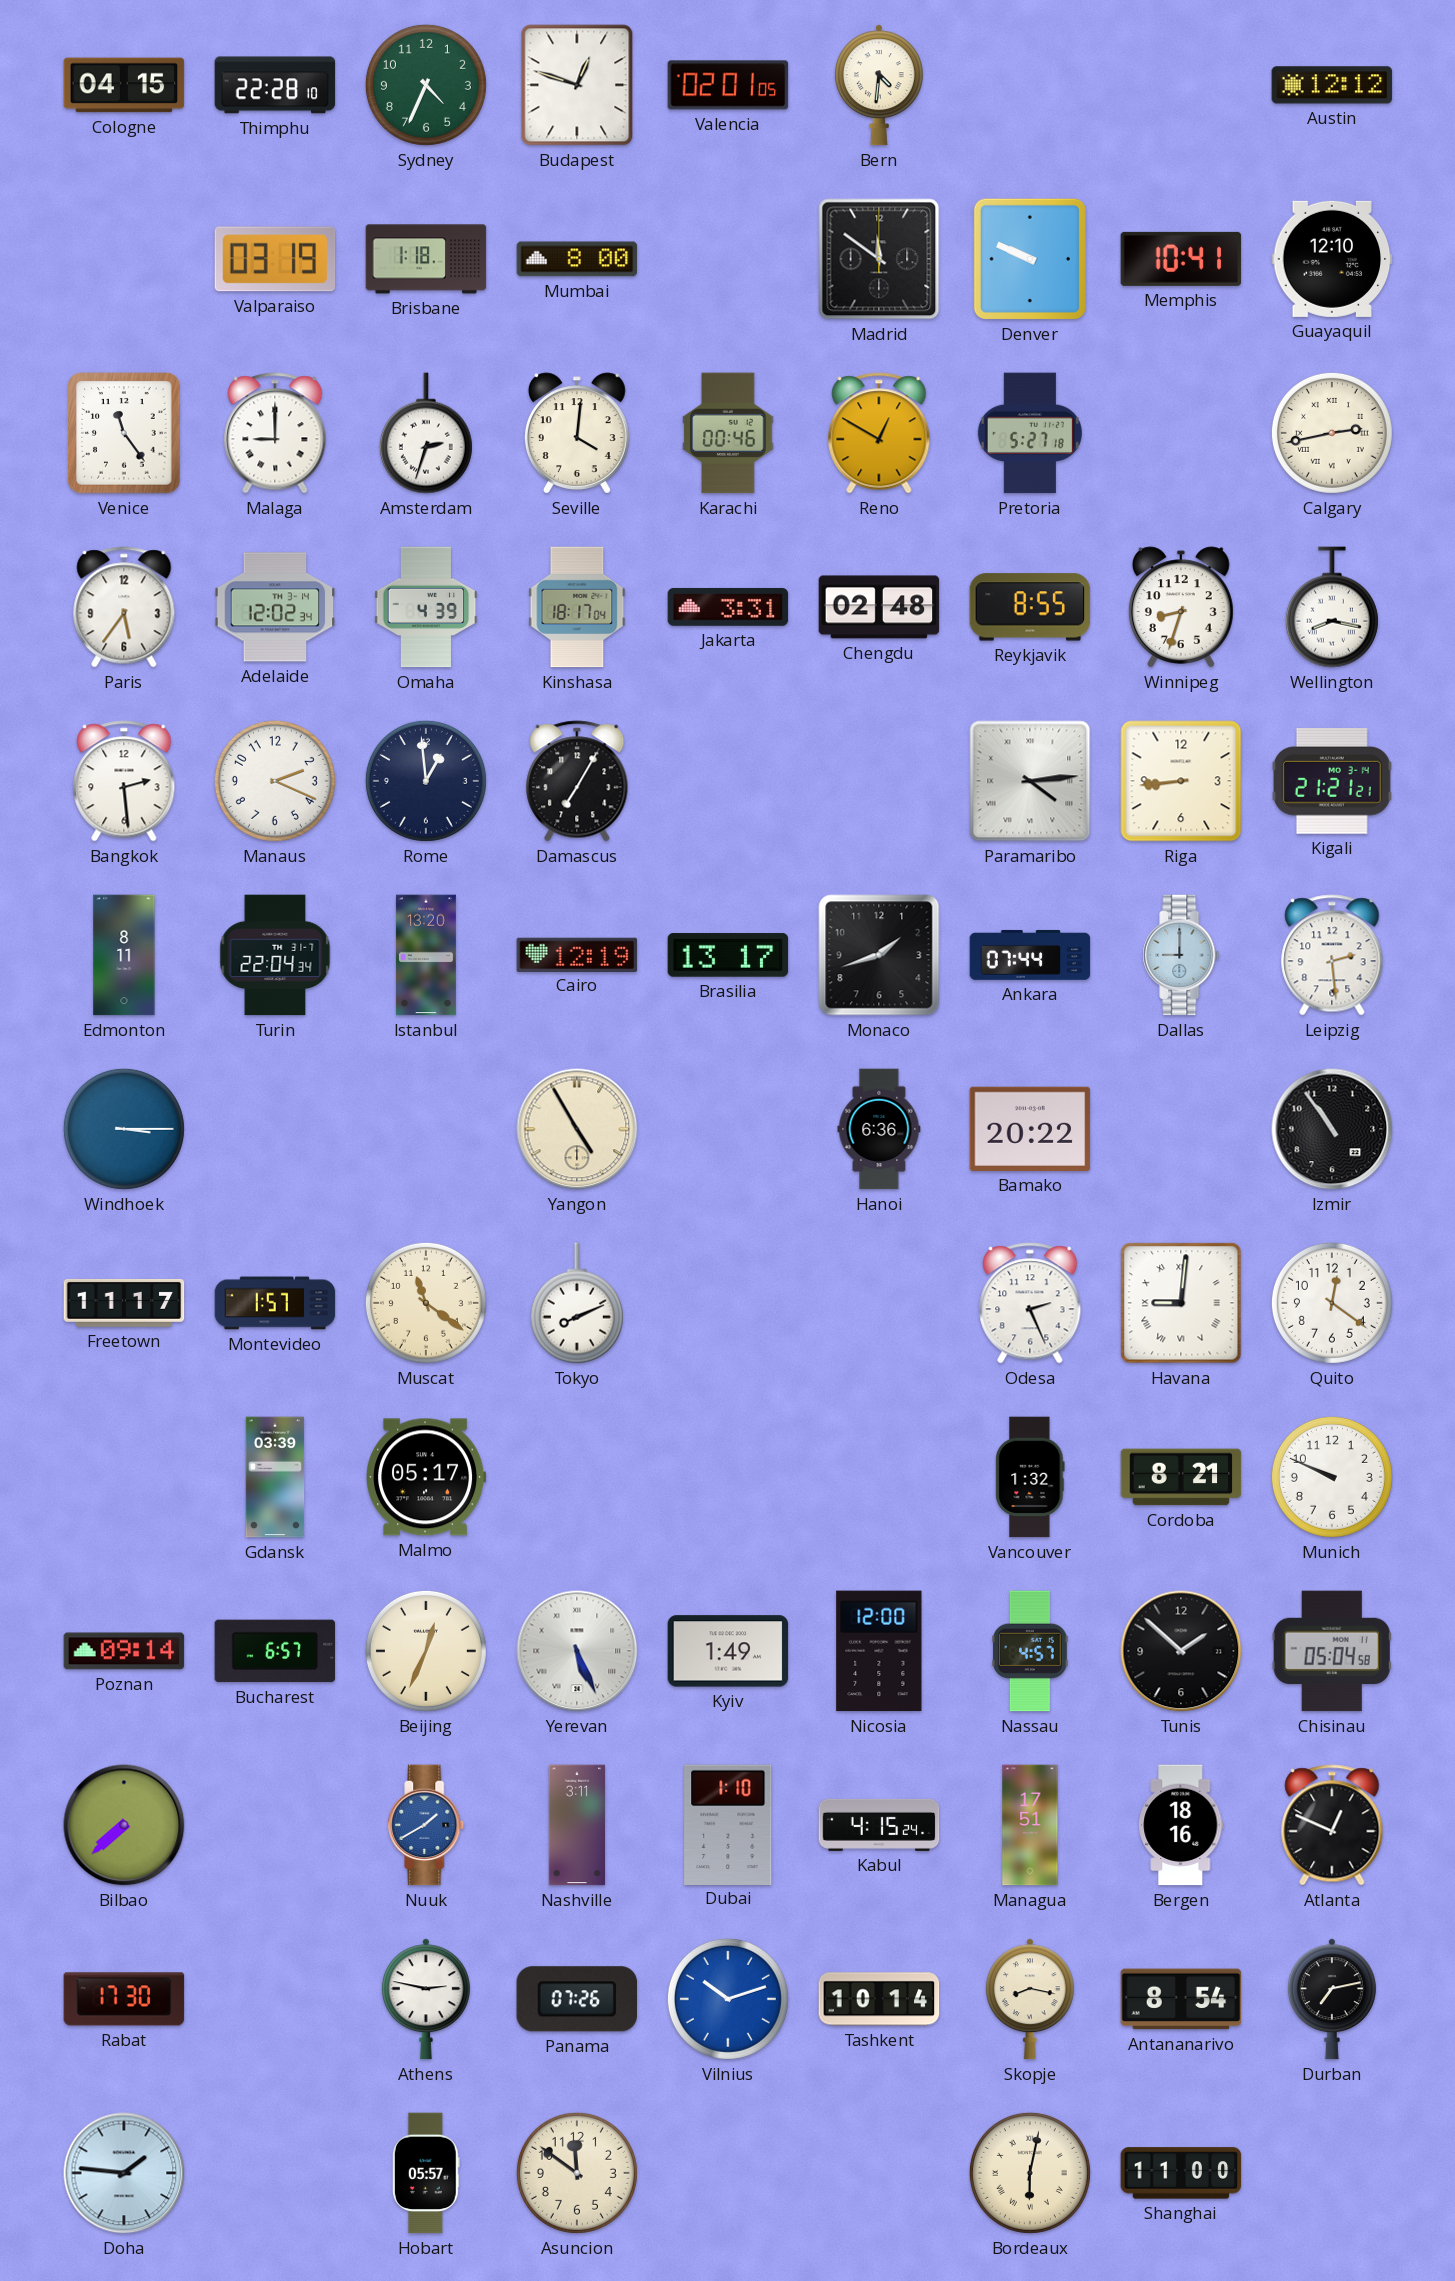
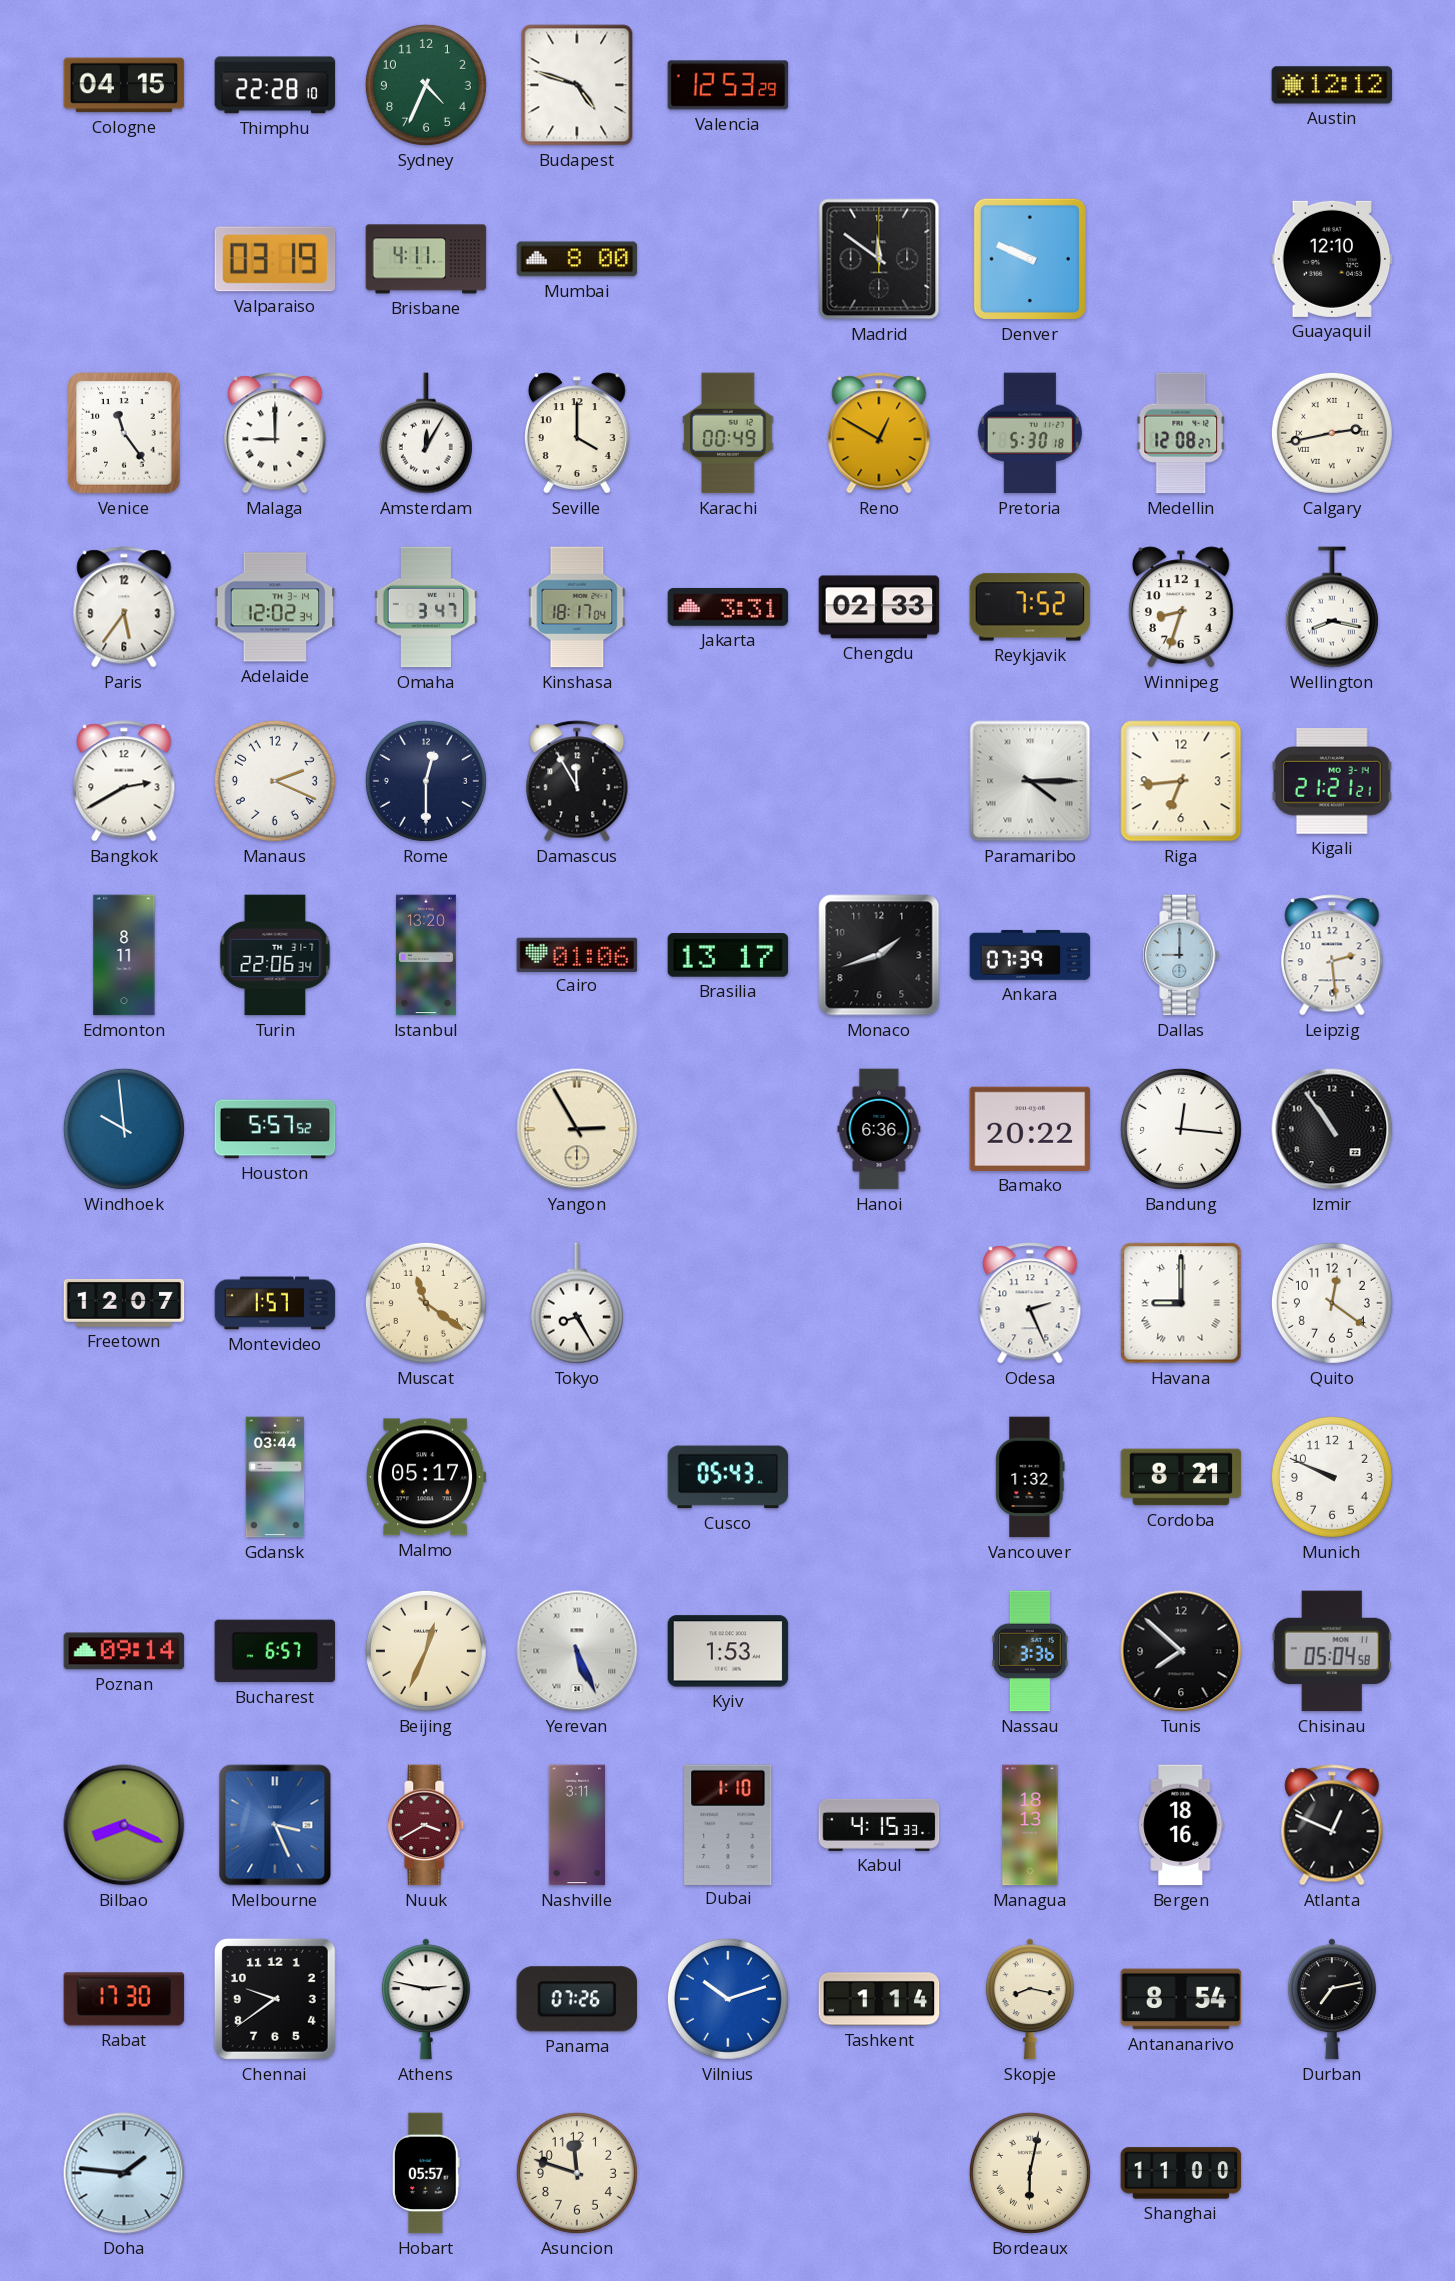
Budapest: 12:48 -> 4:48
Valencia: 02:01 -> 12:53
Bern: 4:31 -> none
Brisbane: 1:18 -> 4:11
Memphis: 10:41 -> none
Amsterdam: 2:33 -> 12:05
Seville: 4:01 -> 4:00
Karachi: 00:46 -> 00:49
Pretoria: 5:27 -> 5:30
Medellin: none -> 12:08
Omaha: 4:39 -> 3:47
Chengdu: 02:48 -> 02:33
Reykjavik: 8:55 -> 7:52
Bangkok: 2:29 -> 2:40
Rome: 12:59 -> 12:30
Damascus: 7:05 -> 11:55
Paramaribo: 4:14 -> 4:15
Riga: 8:44 -> 6:44
Turin: 22:04 -> 22:06
Cairo: 12:19 -> 01:06
Ankara: 07:44 -> 07:39
Windhoek: 3:15 -> 9:59
Houston: none -> 5:57
Yangon: 4:55 -> 2:55
Bandung: none -> 12:16
Freetown: 11:17 -> 12:07
Tokyo: 8:11 -> 8:25
Havana: 9:01 -> 9:00
Gdansk: 03:39 -> 03:44
Cusco: none -> 05:43
Kyiv: 1:49 -> 1:53
Nicosia: 12:00 -> none
Nassau: 4:57 -> 3:36
Tunis: 1:52 -> 7:52
Bilbao: 7:38 -> 8:19
Melbourne: none -> 3:26
Nuuk: 1:40 -> 3:40
Nuuk dial: blue -> burgundy
Kabul: 4:15:24 -> 4:15:33
Managua: 17:51 -> 18:13
Chennai: none -> 9:39
Tashkent: 10:14 -> 1:14
Asuncion: 11:51 -> 11:48
